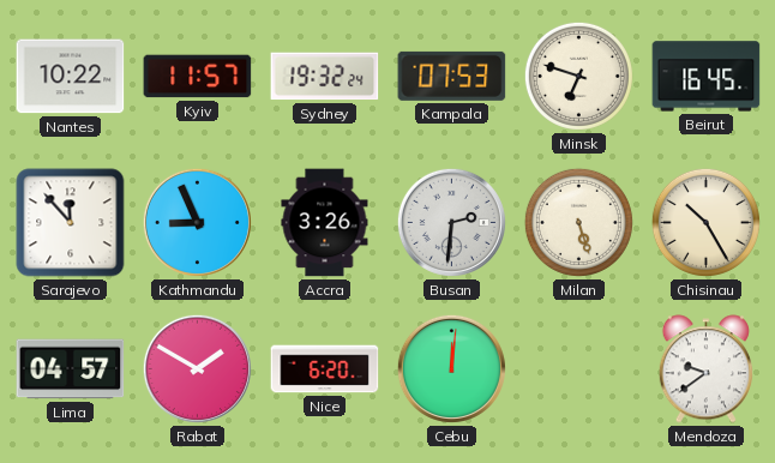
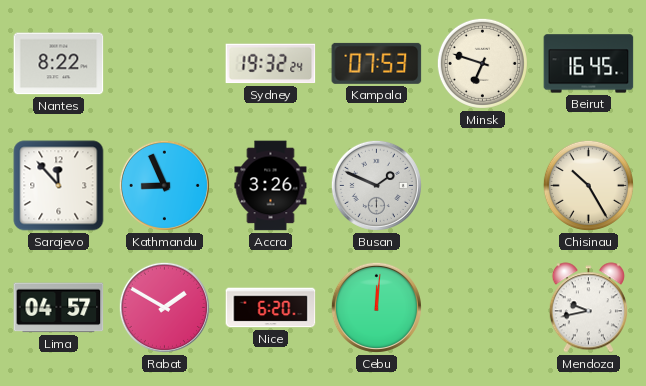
Nantes: 10:22 -> 8:22
Kyiv: 11:57 -> none
Busan: 2:31 -> 1:49
Milan: 5:27 -> none
Mendoza: 9:39 -> 9:43
